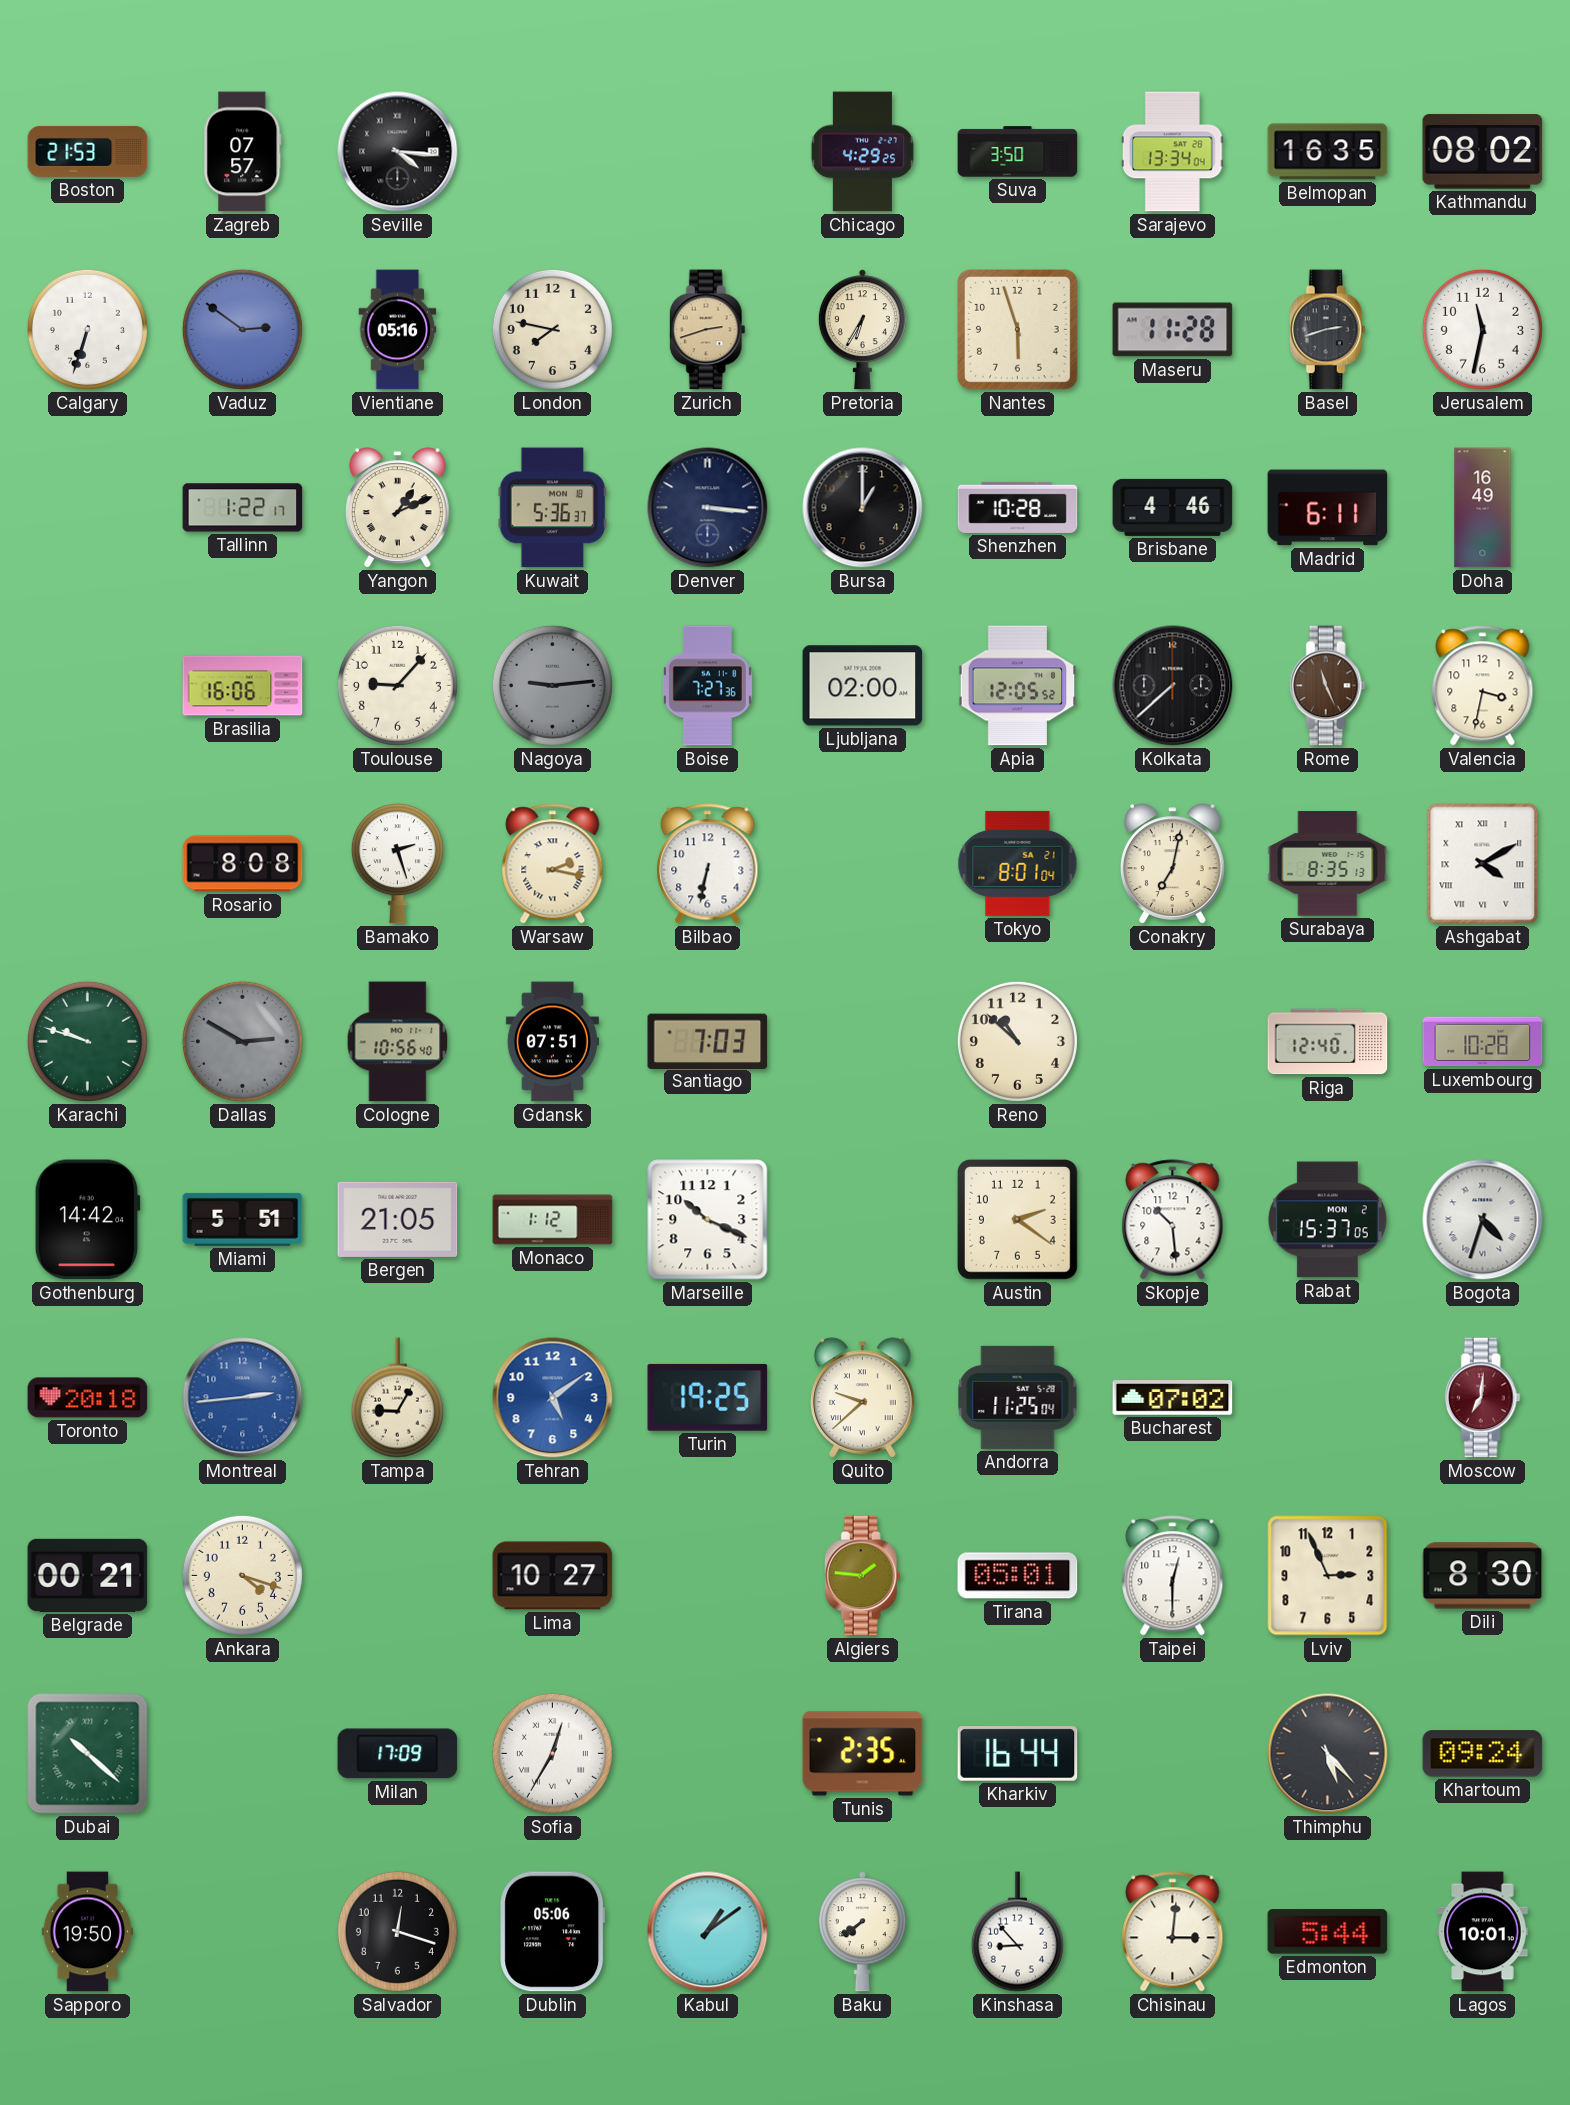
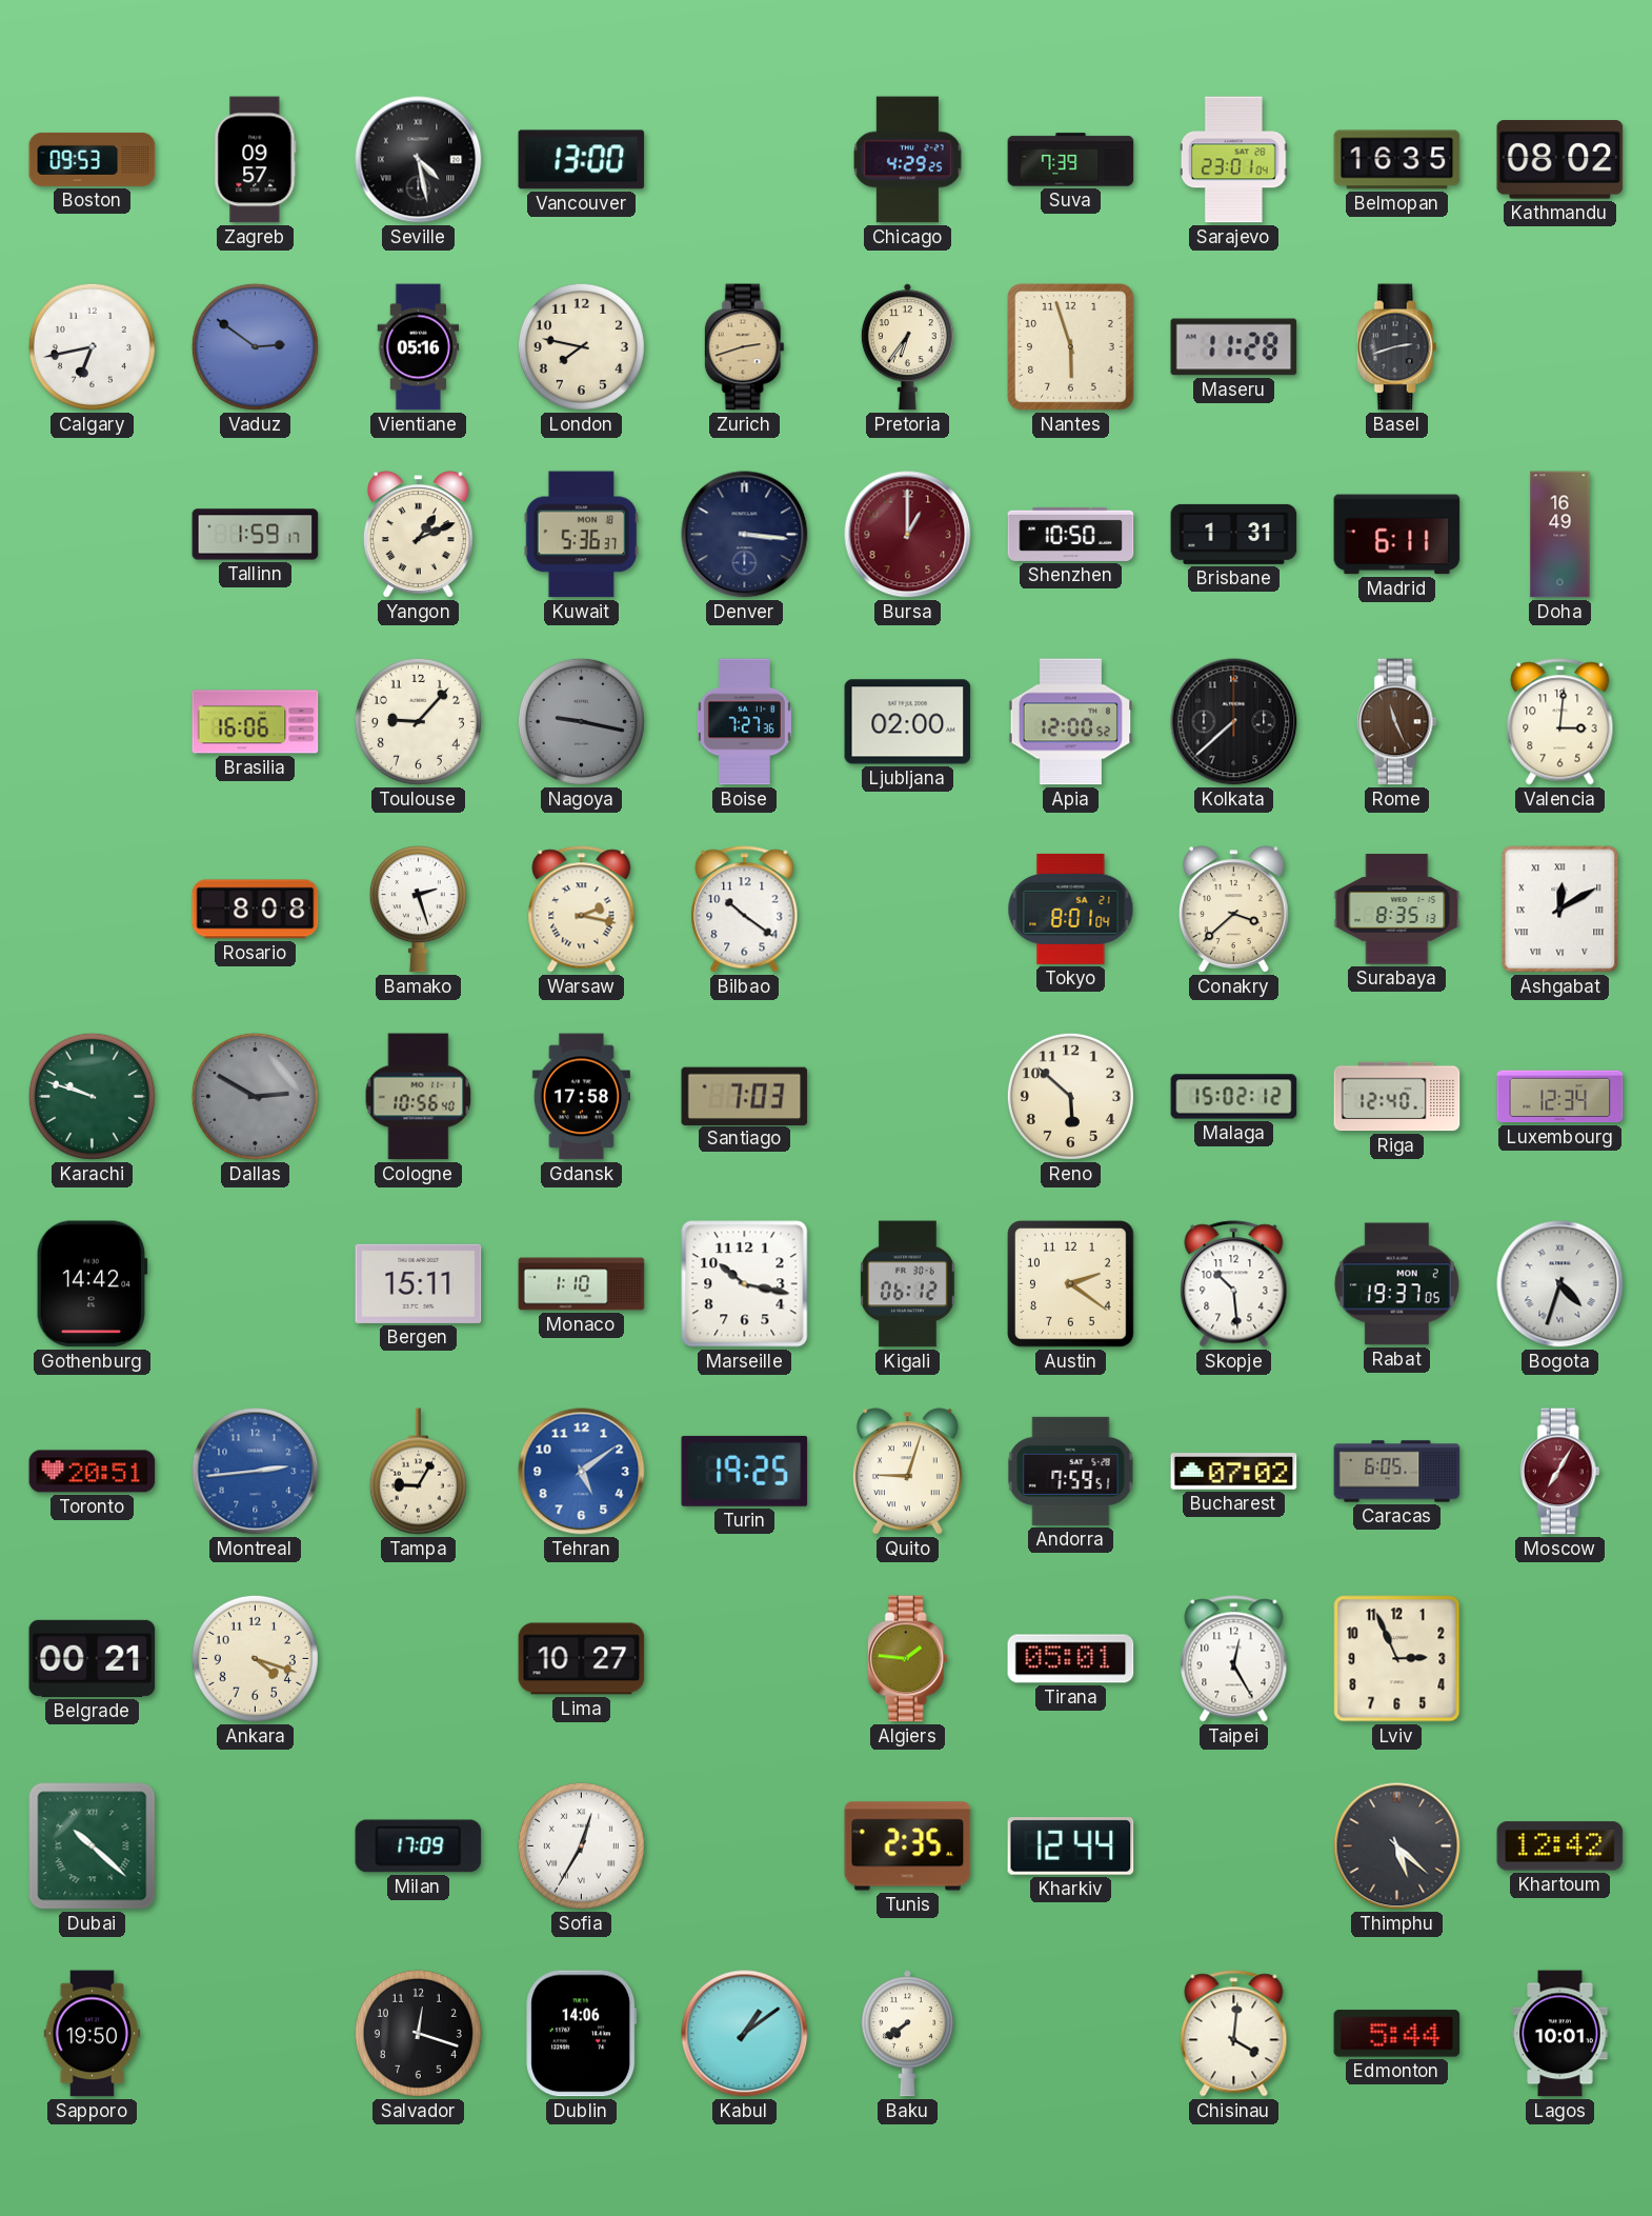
Boston: 21:53 -> 09:53
Zagreb: 07:57 -> 09:57
Seville: 4:16 -> 4:28
Vancouver: none -> 13:00
Suva: 3:50 -> 7:39
Sarajevo: 13:34 -> 23:01
Calgary: 6:33 -> 6:43
Pretoria: 6:35 -> 6:36
Jerusalem: 11:32 -> none
Tallinn: 1:22 -> 1:59
Bursa dial: black -> burgundy
Shenzhen: 10:28 -> 10:50
Brisbane: 4:46 -> 1:31
Nagoya: 9:14 -> 9:17
Apia: 12:05 -> 12:00
Valencia: 3:32 -> 3:01
Bilbao: 6:32 -> 10:21
Conakry: 7:02 -> 3:38
Ashgabat: 4:10 -> 12:10
Gdansk: 07:51 -> 17:58
Reno: 10:52 -> 5:52
Malaga: none -> 15:02
Luxembourg: 10:28 -> 12:34
Miami: 5:51 -> none
Bergen: 21:05 -> 15:11
Monaco: 1:12 -> 1:10
Marseille: 10:19 -> 10:17
Kigali: none -> 06:12
Rabat: 15:37 -> 19:37
Toronto: 20:18 -> 20:51
Quito: 9:38 -> 9:03
Andorra: 11:25 -> 7:59
Caracas: none -> 6:05
Moscow: 7:01 -> 7:05
Taipei: 12:30 -> 12:25
Dili: 8:30 -> none
Kharkiv: 16:44 -> 12:44
Thimphu: 5:23 -> 5:22
Khartoum: 09:24 -> 12:42
Dublin: 05:06 -> 14:06
Kinshasa: 8:53 -> none
Chisinau: 3:01 -> 4:01
